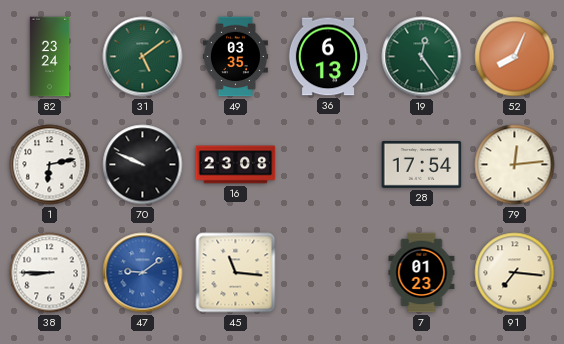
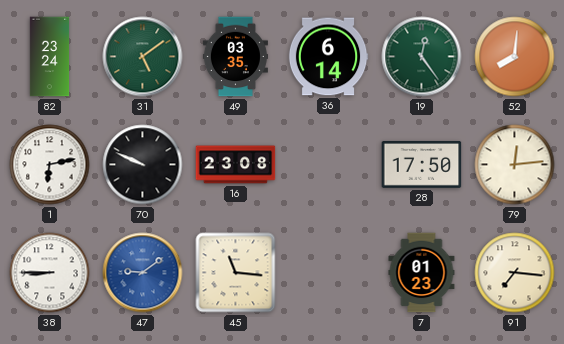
36: 6:13 -> 6:14
52: 8:04 -> 8:01
28: 17:54 -> 17:50
